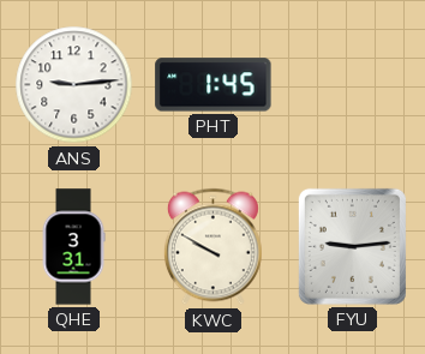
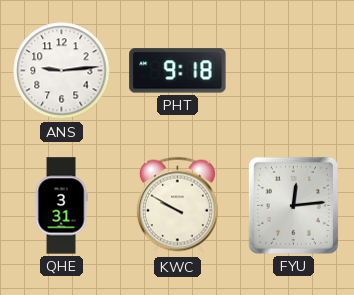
PHT: 1:45 -> 9:18
FYU: 9:14 -> 12:14
